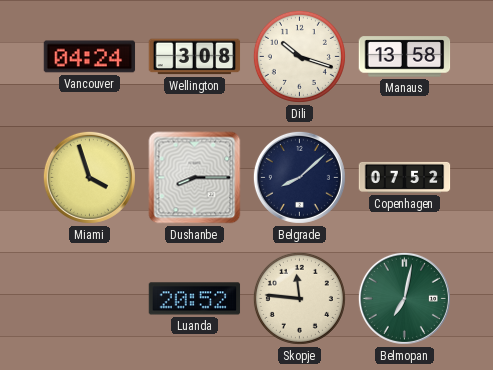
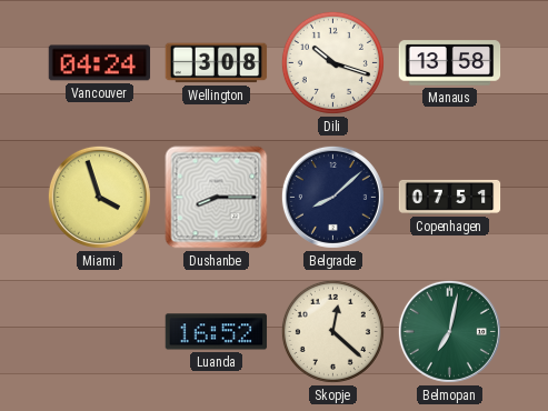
Copenhagen: 07:52 -> 07:51
Luanda: 20:52 -> 16:52
Skopje: 11:46 -> 12:22
